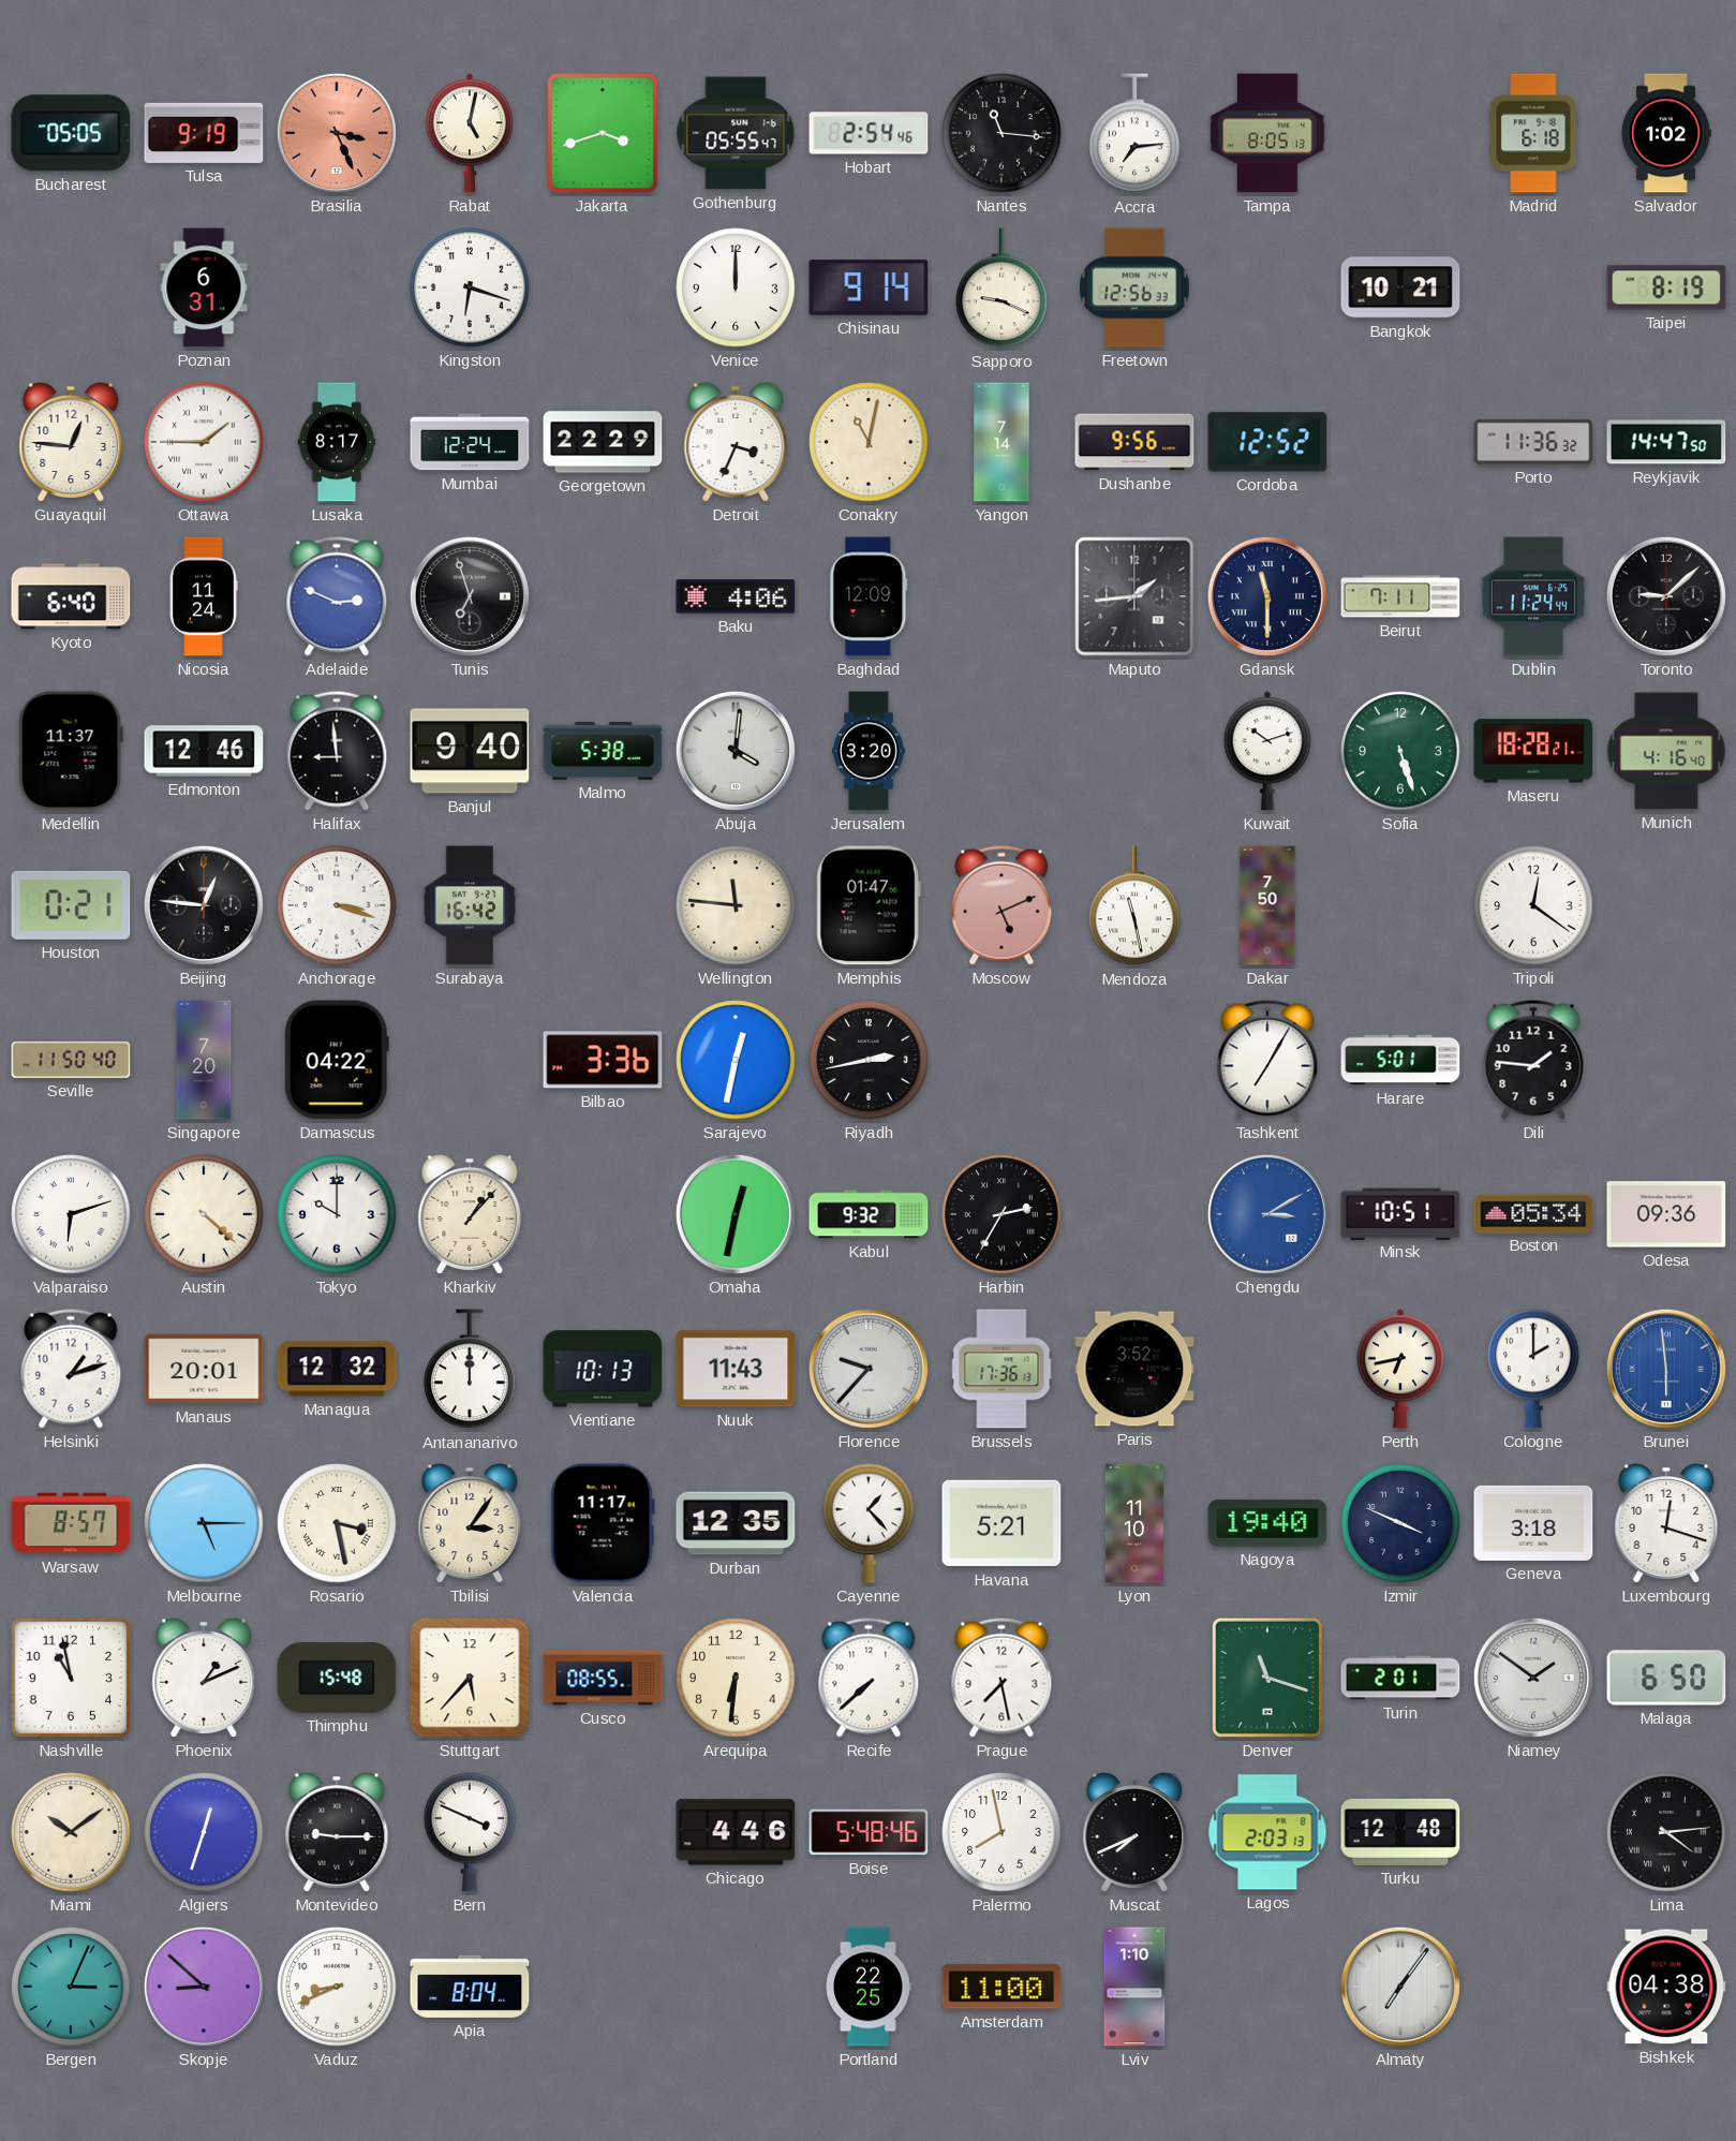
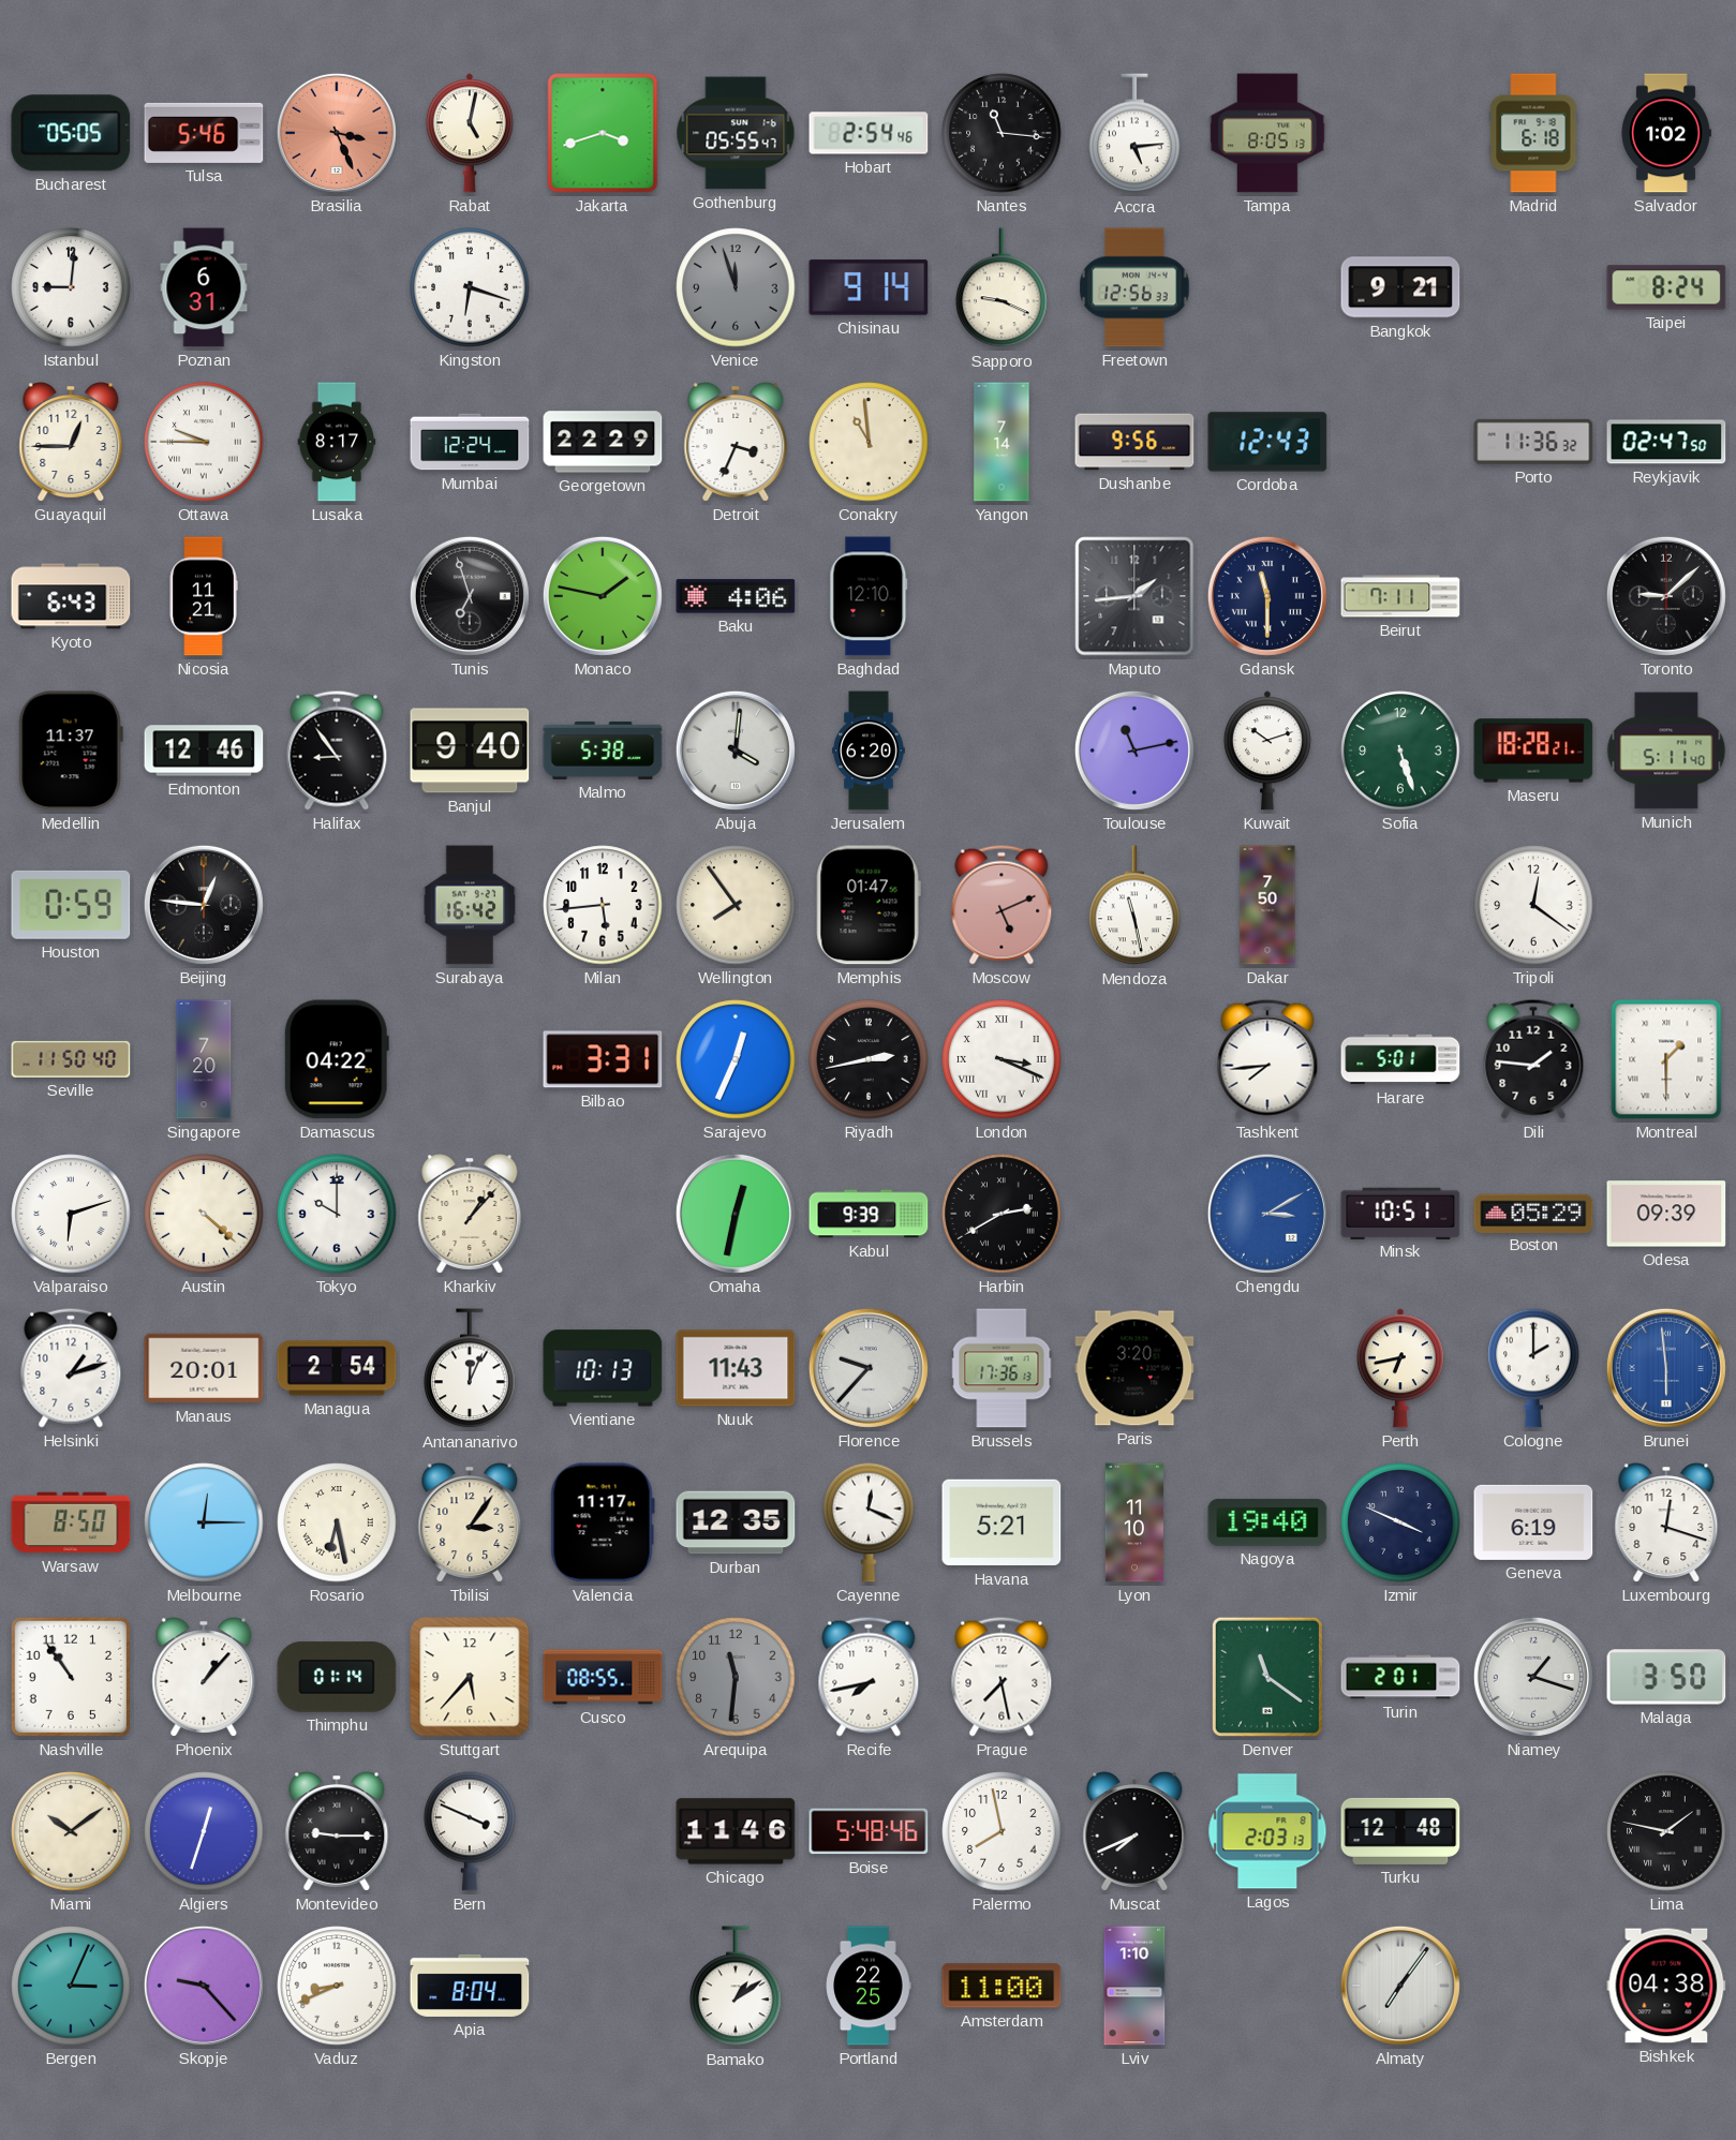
Tulsa: 9:19 -> 5:46
Accra: 7:14 -> 5:14
Istanbul: none -> 9:01
Venice: 12:00 -> 11:57
Venice dial: white -> grey
Bangkok: 10:21 -> 9:21
Taipei: 8:19 -> 8:24
Guayaquil: 12:46 -> 12:45
Ottawa: 1:45 -> 9:45
Conakry: 11:02 -> 10:59
Cordoba: 12:52 -> 12:43
Reykjavik: 14:47 -> 02:47
Kyoto: 6:40 -> 6:43
Nicosia: 11:24 -> 11:21
Adelaide: 2:49 -> none
Monaco: none -> 1:47
Baghdad: 12:09 -> 12:10
Dublin: 11:24 -> none
Halifax: 8:59 -> 8:54
Jerusalem: 3:20 -> 6:20
Toulouse: none -> 11:13
Munich: 4:16 -> 5:11
Houston: 0:21 -> 0:59
Anchorage: 3:18 -> none
Milan: none -> 5:44
Wellington: 11:46 -> 7:54
Bilbao: 3:36 -> 3:31
Sarajevo: 12:32 -> 12:34
London: none -> 3:19
Tashkent: 7:05 -> 7:44
Montreal: none -> 1:30
Kabul: 9:32 -> 9:39
Harbin: 2:35 -> 2:40
Boston: 05:34 -> 05:29
Odesa: 09:36 -> 09:39
Managua: 12:32 -> 2:54
Antananarivo: 12:00 -> 12:04
Paris: 3:52 -> 3:20
Warsaw: 8:57 -> 8:50
Melbourne: 5:15 -> 12:15
Rosario: 3:28 -> 6:28
Cayenne: 1:23 -> 12:19
Geneva: 3:18 -> 6:19
Nashville: 10:58 -> 10:54
Phoenix: 1:11 -> 1:07
Thimphu: 15:48 -> 01:14
Arequipa: 6:31 -> 11:31
Arequipa dial: cream -> grey
Recife: 7:38 -> 7:43
Denver: 11:18 -> 11:21
Niamey: 1:51 -> 1:18
Malaga: 6:50 -> 3:50
Chicago: 4:46 -> 11:46
Lima: 4:14 -> 1:47
Skopje: 8:52 -> 9:23
Bamako: none -> 1:09
